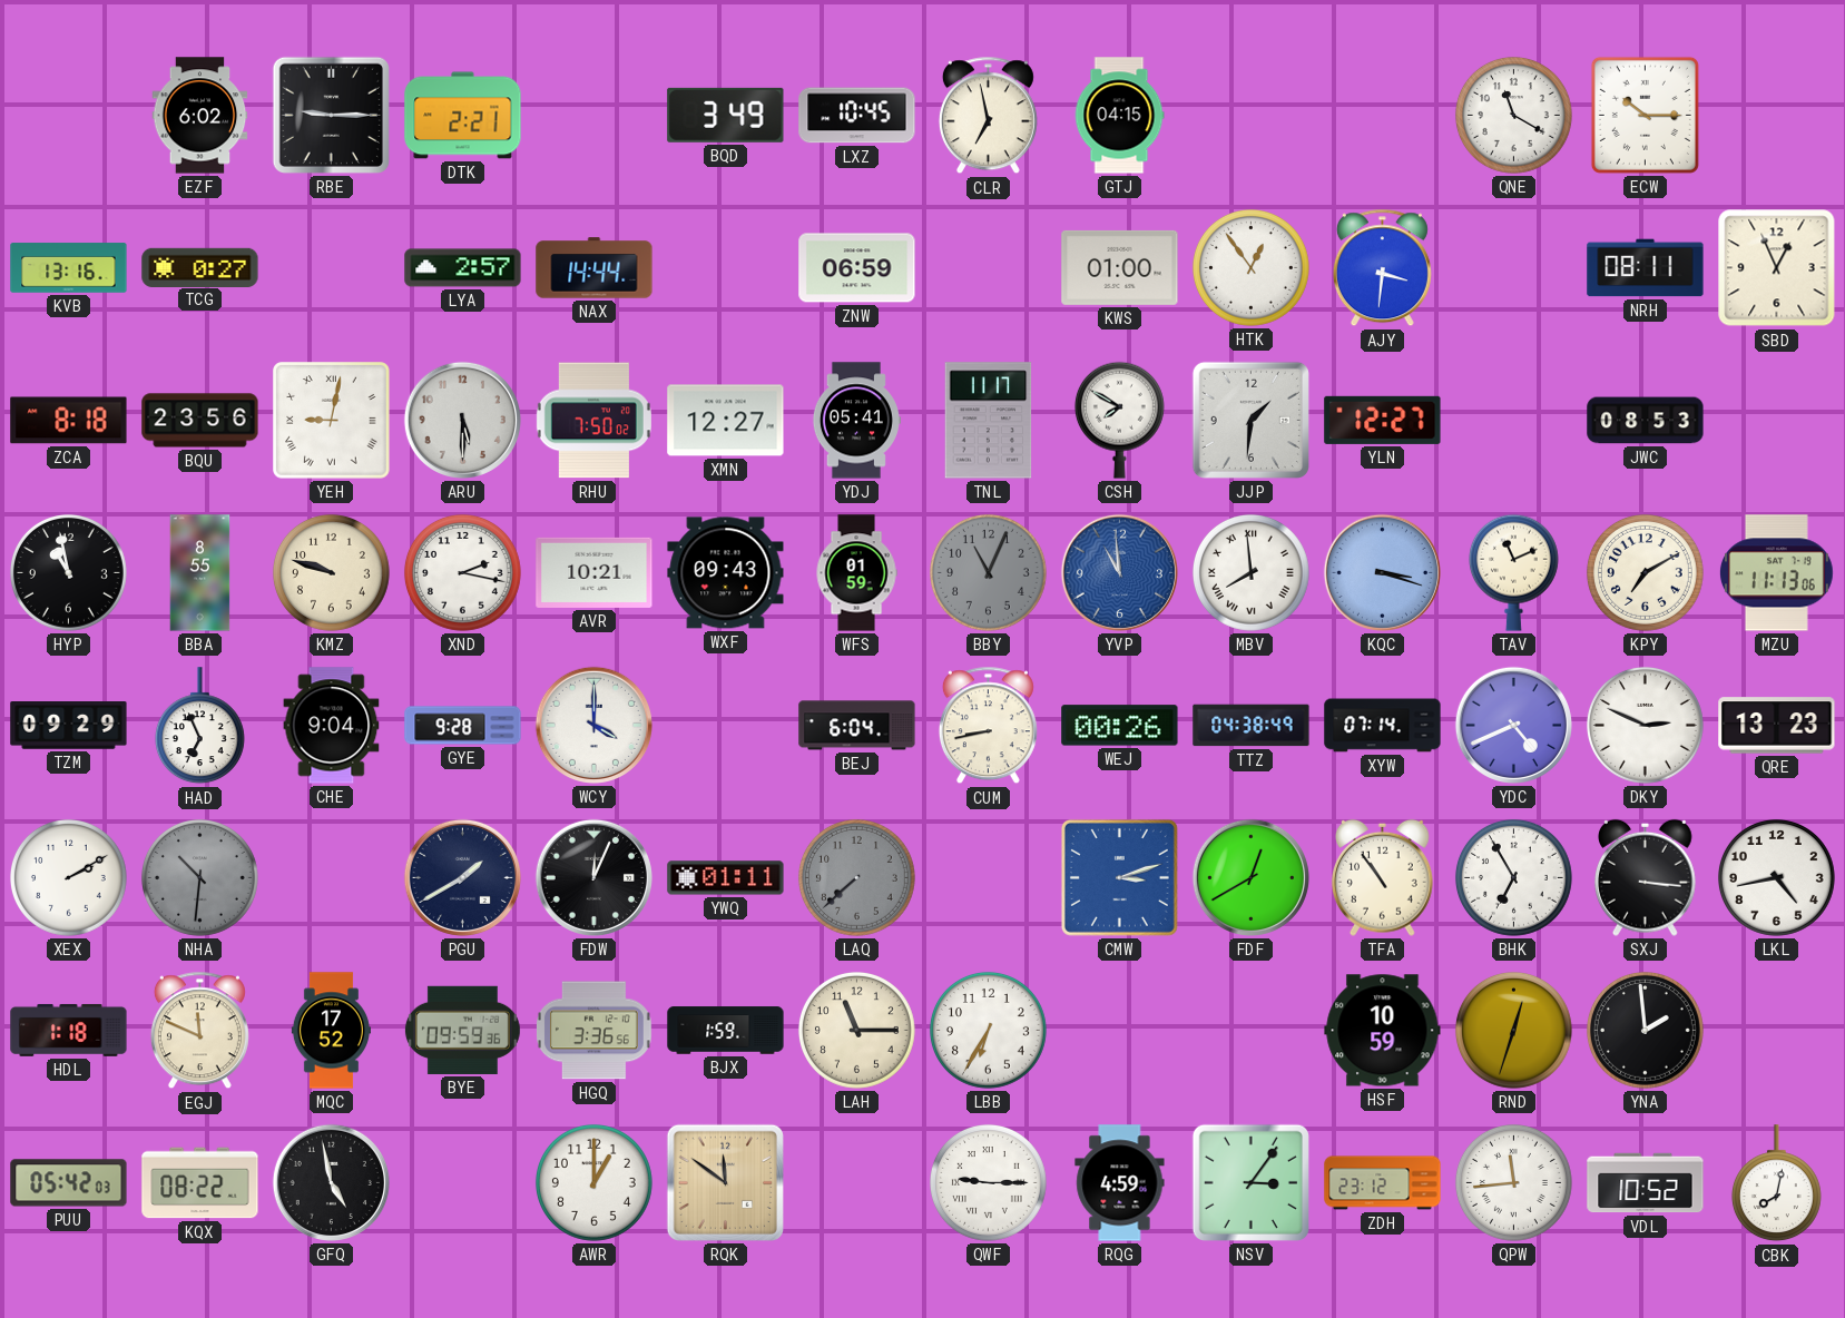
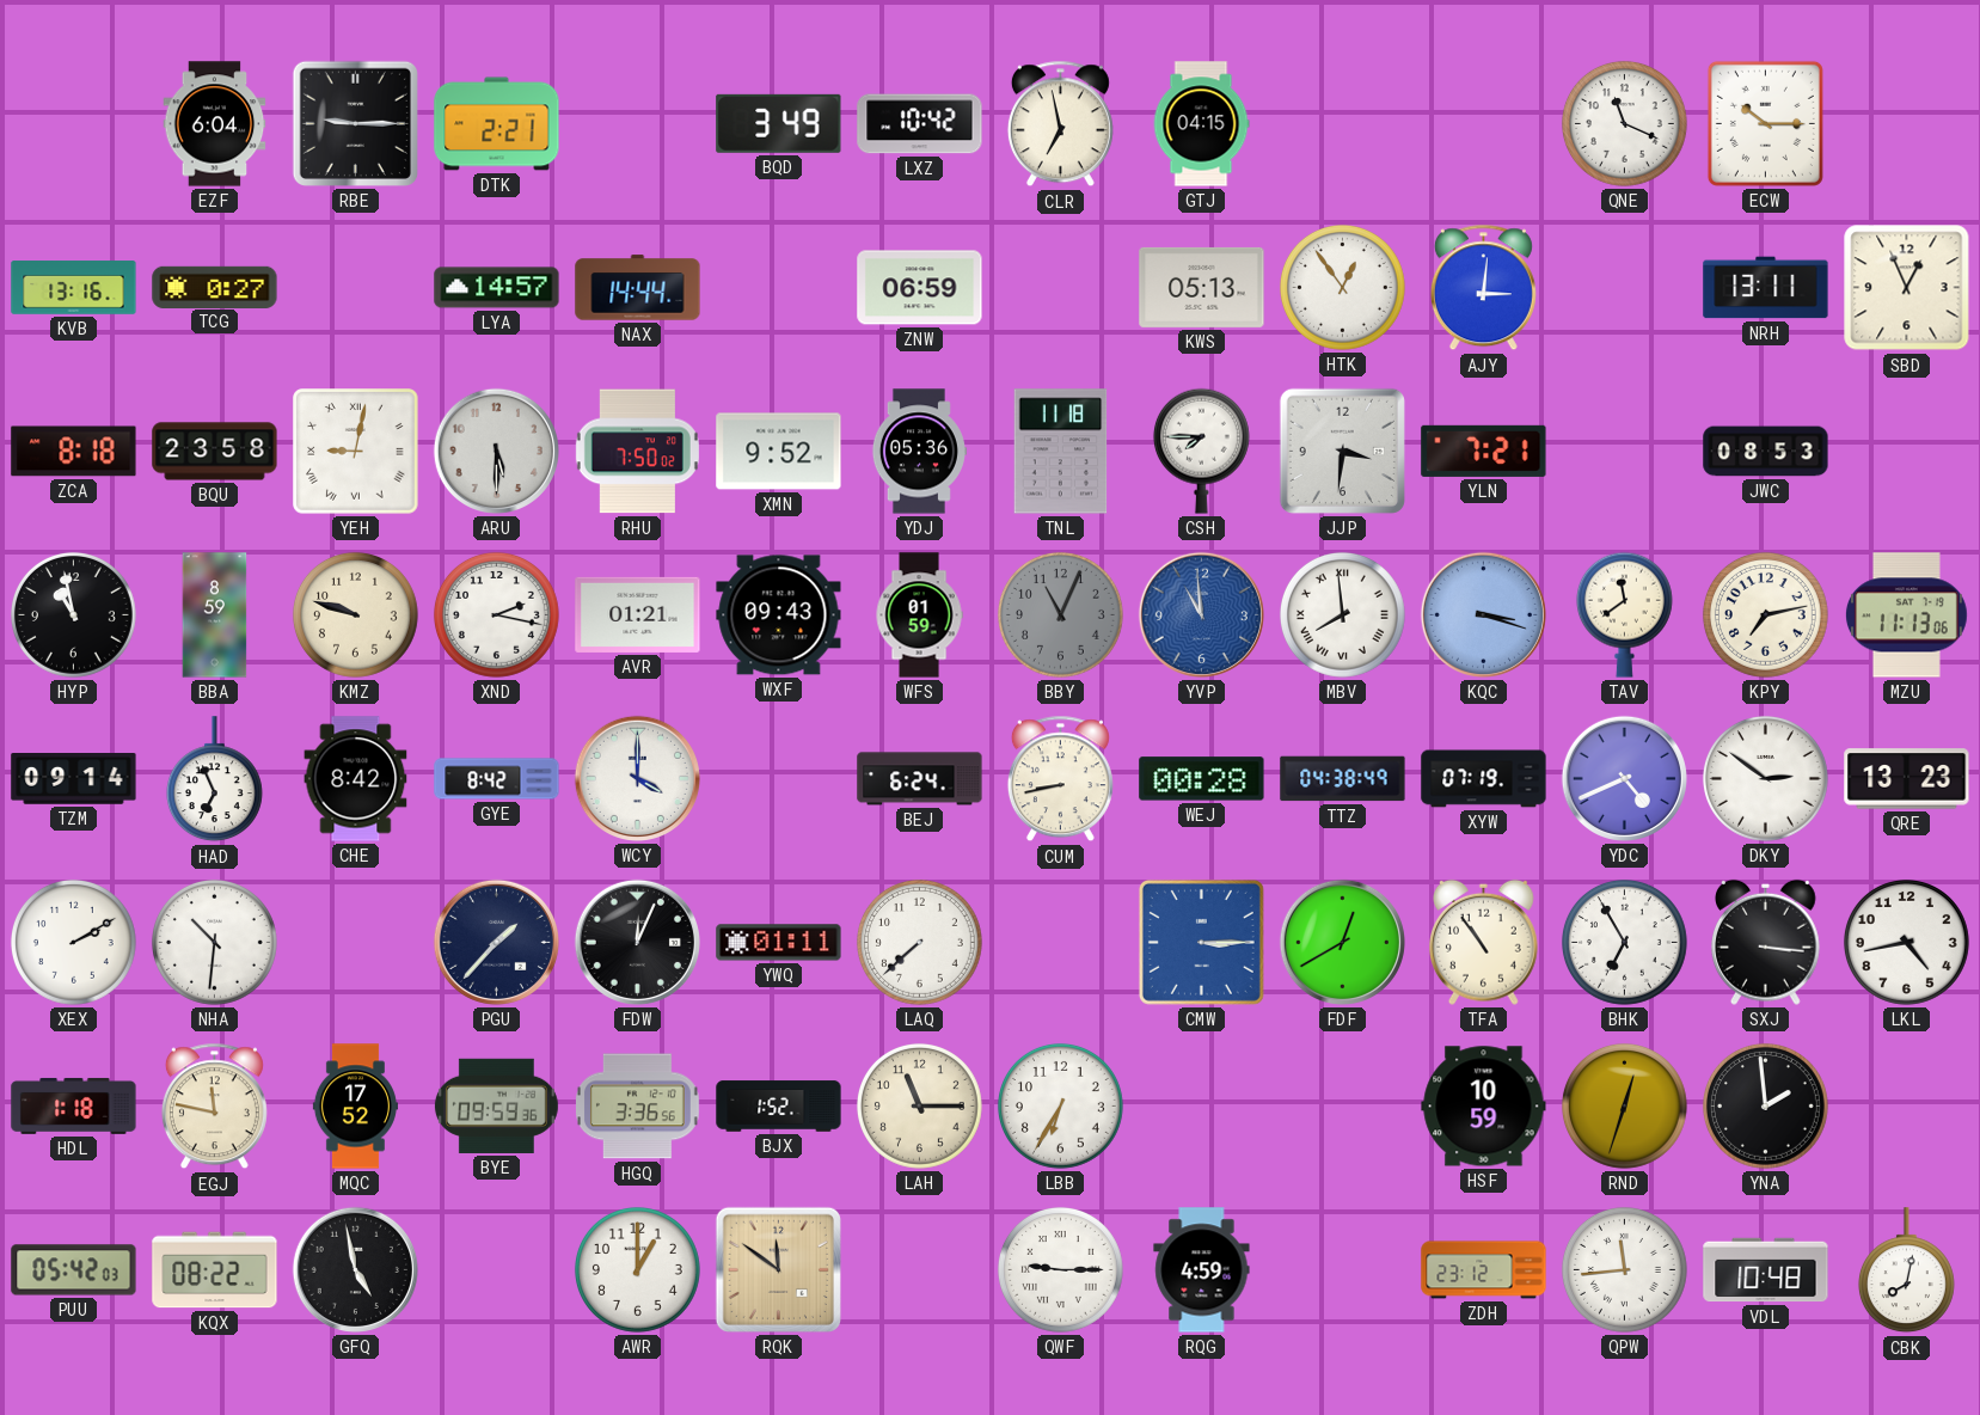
EZF: 6:02 -> 6:04
LXZ: 10:45 -> 10:42
QNE: 11:20 -> 11:19
LYA: 2:57 -> 14:57
KWS: 01:00 -> 05:13
AJY: 3:31 -> 3:01
NRH: 08:11 -> 13:11
BQU: 23:56 -> 23:58
XMN: 12:27 -> 9:52
YDJ: 05:41 -> 05:36
TNL: 11:17 -> 11:18
CSH: 7:50 -> 7:45
JJP: 1:31 -> 3:31
YLN: 12:27 -> 7:21
BBA: 8:55 -> 8:59
AVR: 10:21 -> 01:21
TAV: 11:11 -> 11:39
KPY: 7:10 -> 7:13
TZM: 09:29 -> 09:14
CHE: 9:04 -> 8:42
GYE: 9:28 -> 8:42
BEJ: 6:04 -> 6:24
WEJ: 00:26 -> 00:28
XYW: 07:14 -> 07:19
DKY: 2:49 -> 2:51
NHA dial: grey -> white
PGU: 1:40 -> 1:37
LAQ dial: grey -> white
CMW: 3:12 -> 3:15
EGJ: 11:49 -> 11:47
BJX: 1:59 -> 1:52
NSV: 3:06 -> none
VDL: 10:52 -> 10:48
